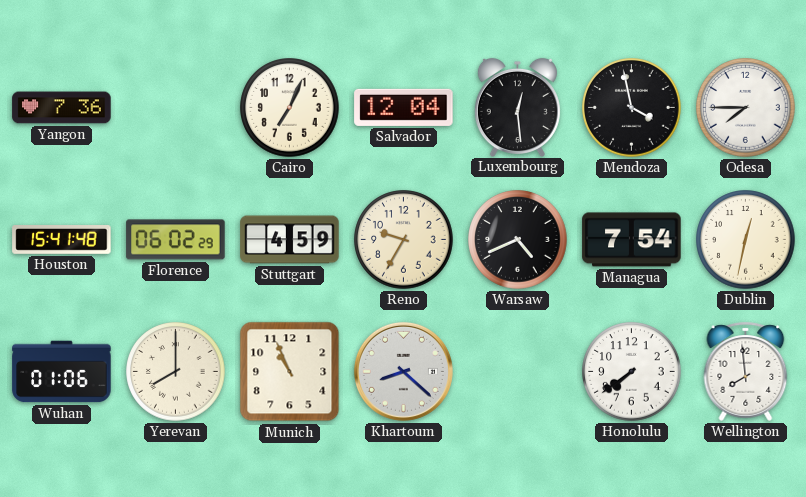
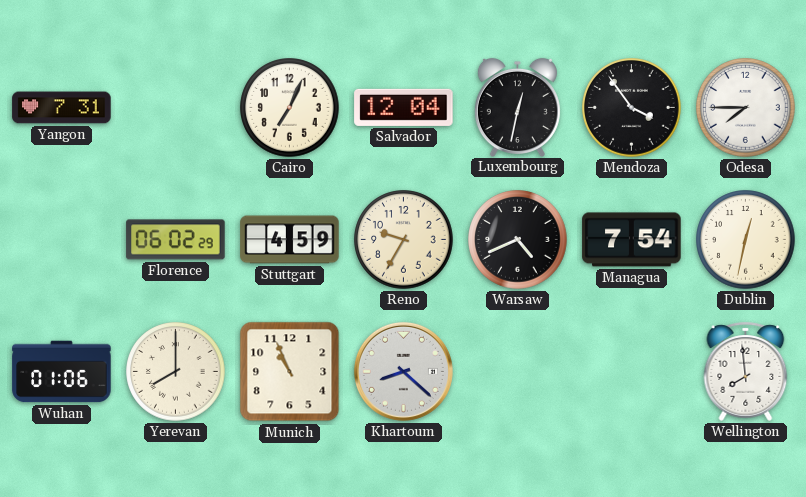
Yangon: 7:36 -> 7:31
Luxembourg: 12:29 -> 12:32
Mendoza: 3:58 -> 3:54
Houston: 15:41 -> none
Honolulu: 7:39 -> none
